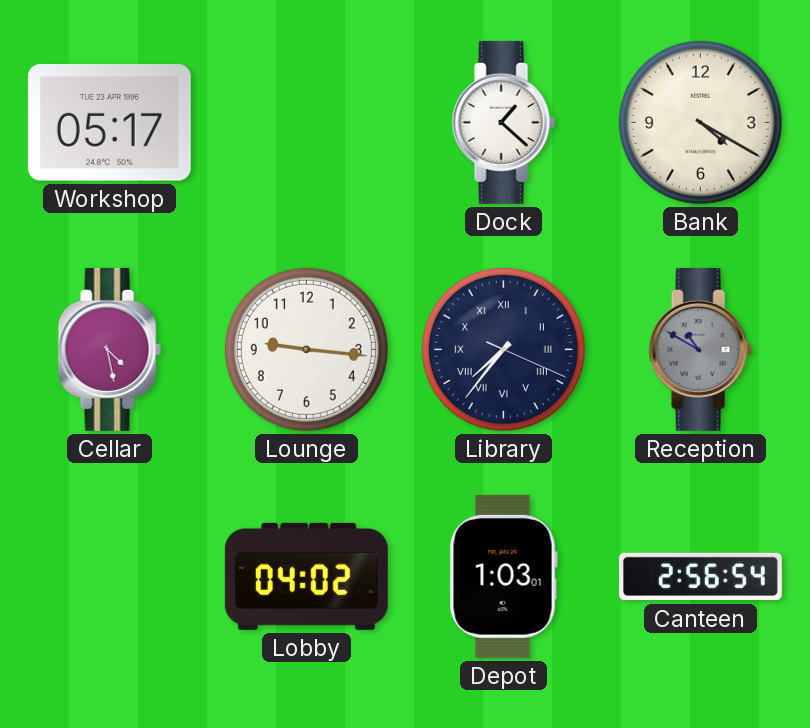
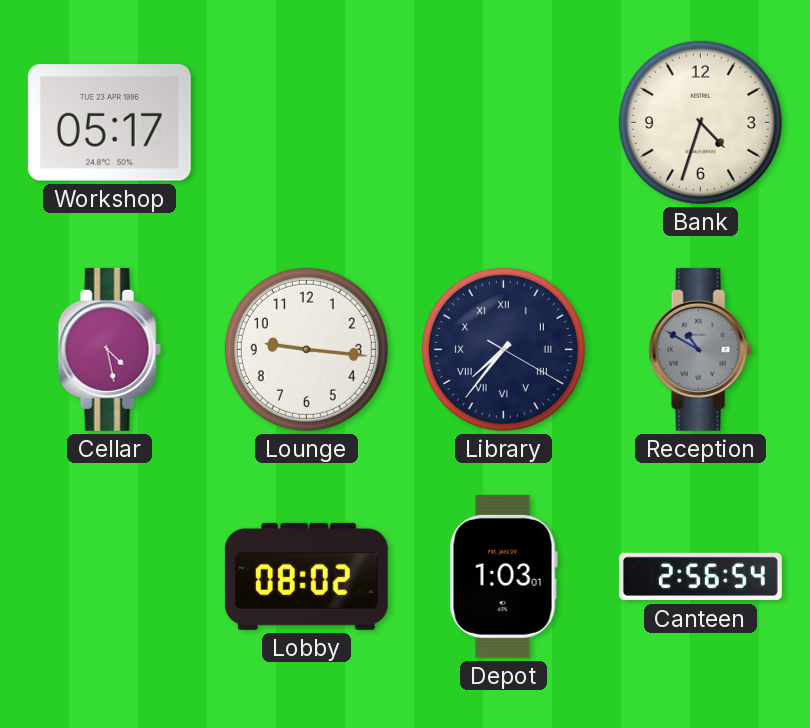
Dock: 1:22 -> none
Bank: 4:20 -> 4:33
Library: 7:36:19 -> 7:36:20
Lobby: 04:02 -> 08:02
